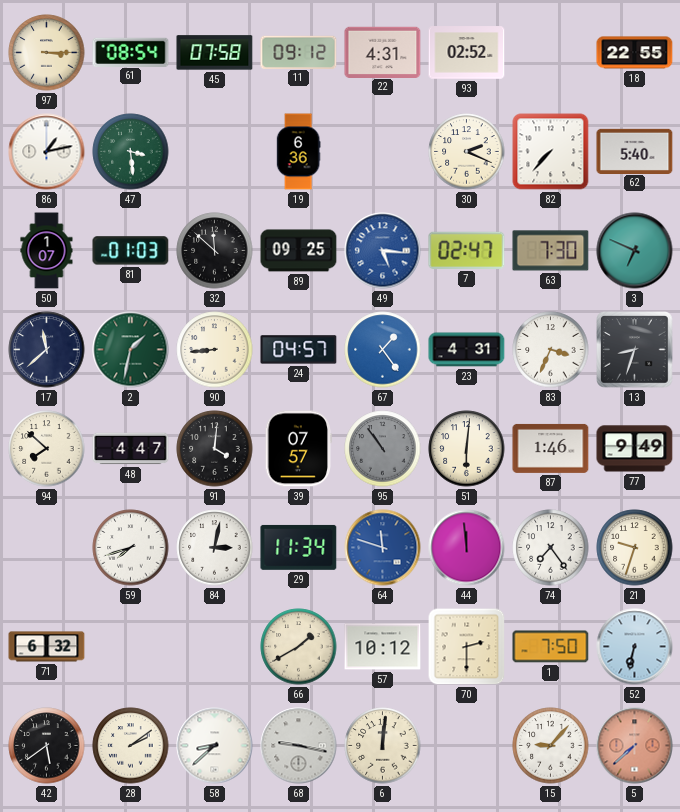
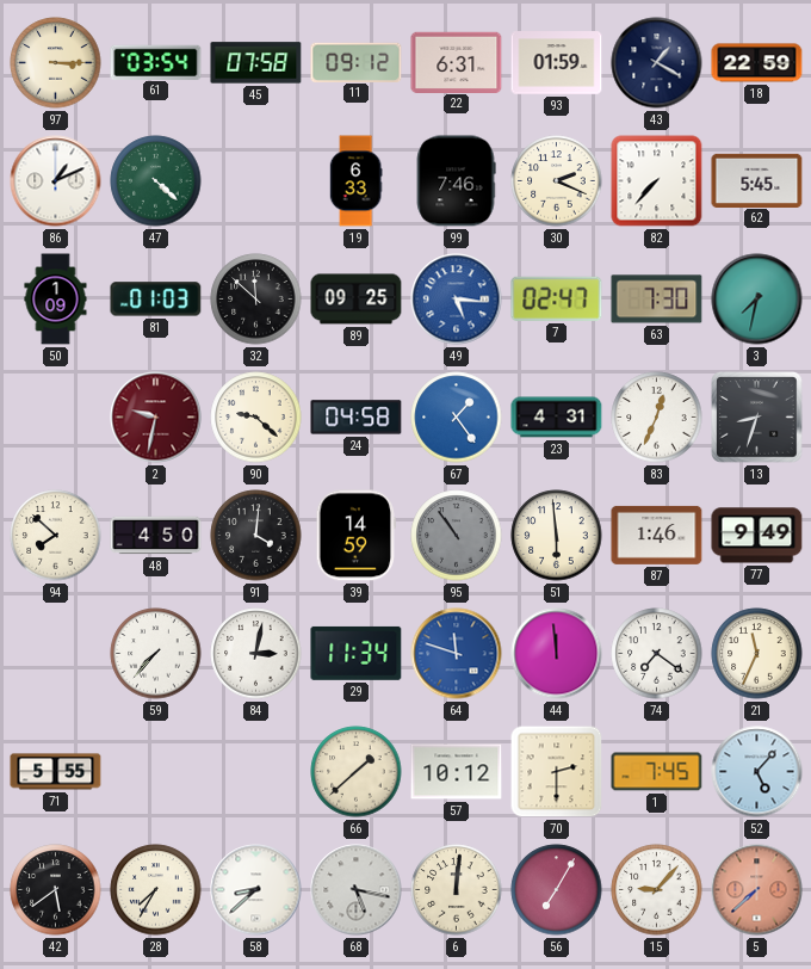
61: 08:54 -> 03:54
22: 4:31 -> 6:31
93: 02:52 -> 01:59
43: none -> 1:20
18: 22:55 -> 22:59
86: 1:13 -> 1:11
47: 3:29 -> 4:22
19: 6:36 -> 6:33
99: none -> 7:46
62: 5:40 -> 5:45
50: 1:07 -> 1:09
3: 6:49 -> 7:32
17: 11:38 -> none
2: 1:32 -> 9:32
2 dial: green -> burgundy
90: 8:44 -> 9:22
24: 04:57 -> 04:58
83: 3:34 -> 12:34
48: 4:47 -> 4:50
39: 07:57 -> 14:59
51: 6:01 -> 5:59
59: 7:42 -> 7:37
74: 7:24 -> 7:21
21: 9:33 -> 11:34
71: 6:32 -> 5:55
66: 1:40 -> 1:38
1: 7:50 -> 7:45
52: 6:32 -> 5:07
28: 2:09 -> 7:35
68: 9:17 -> 5:17
56: none -> 7:05
